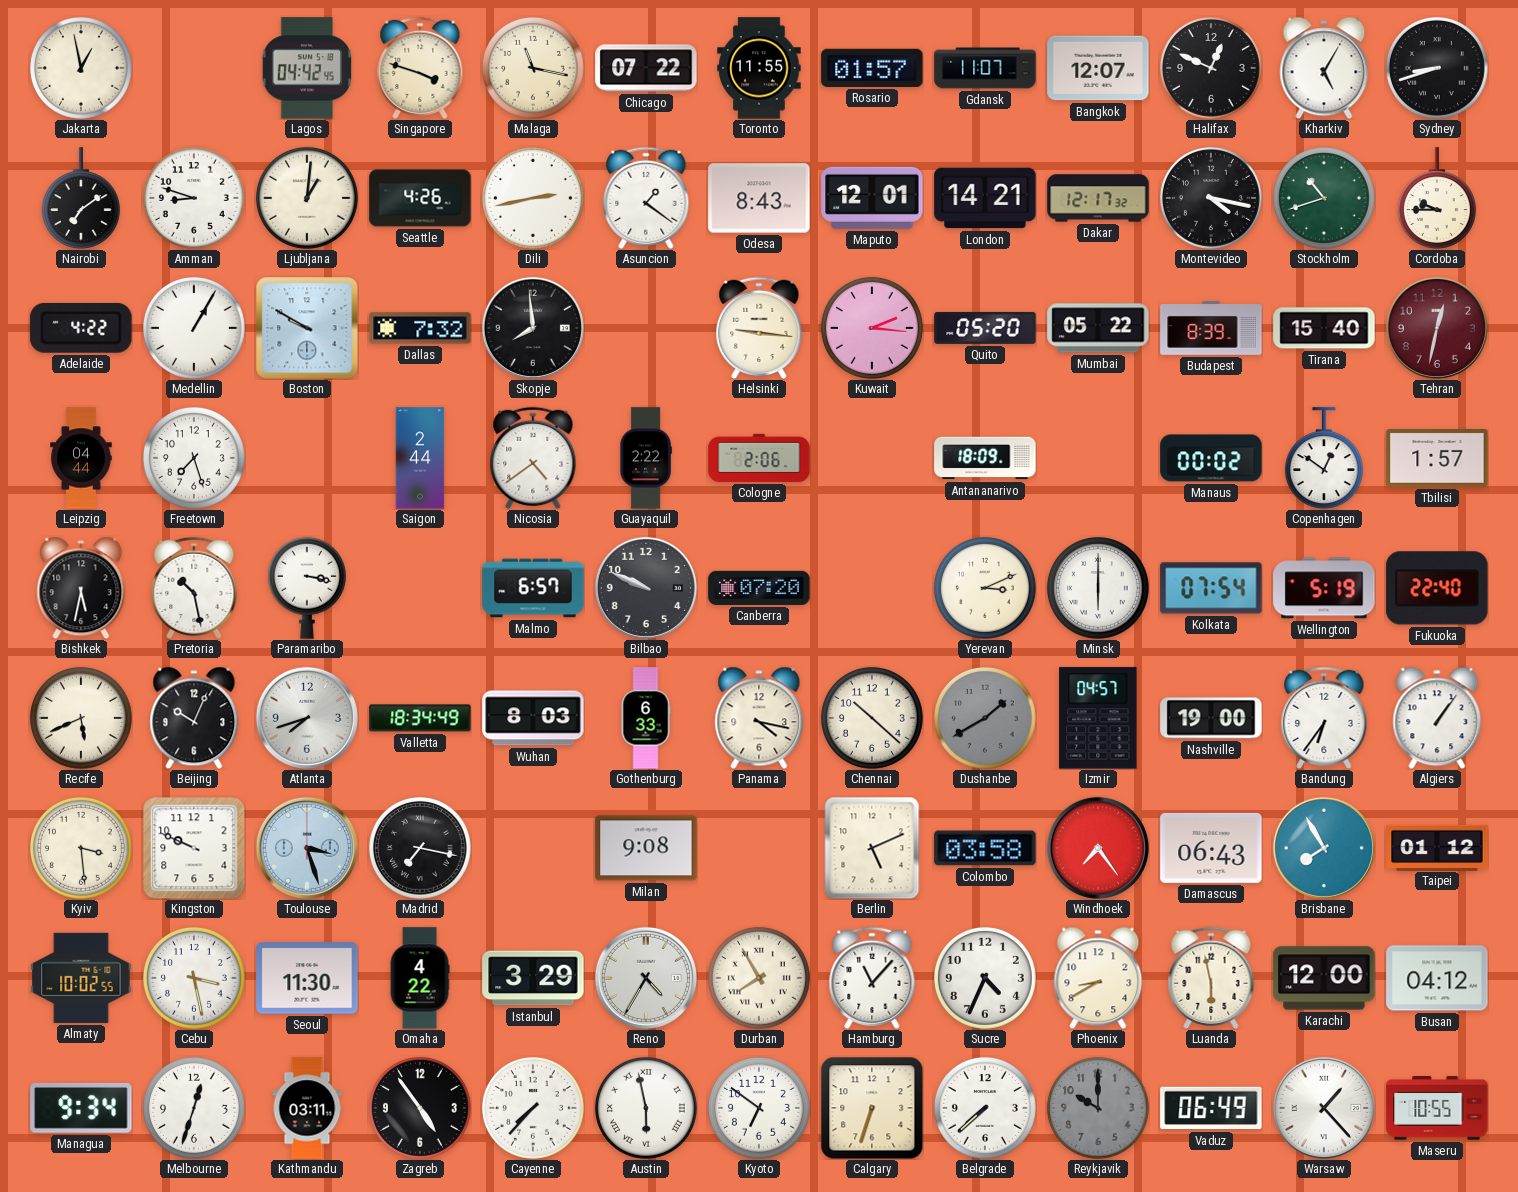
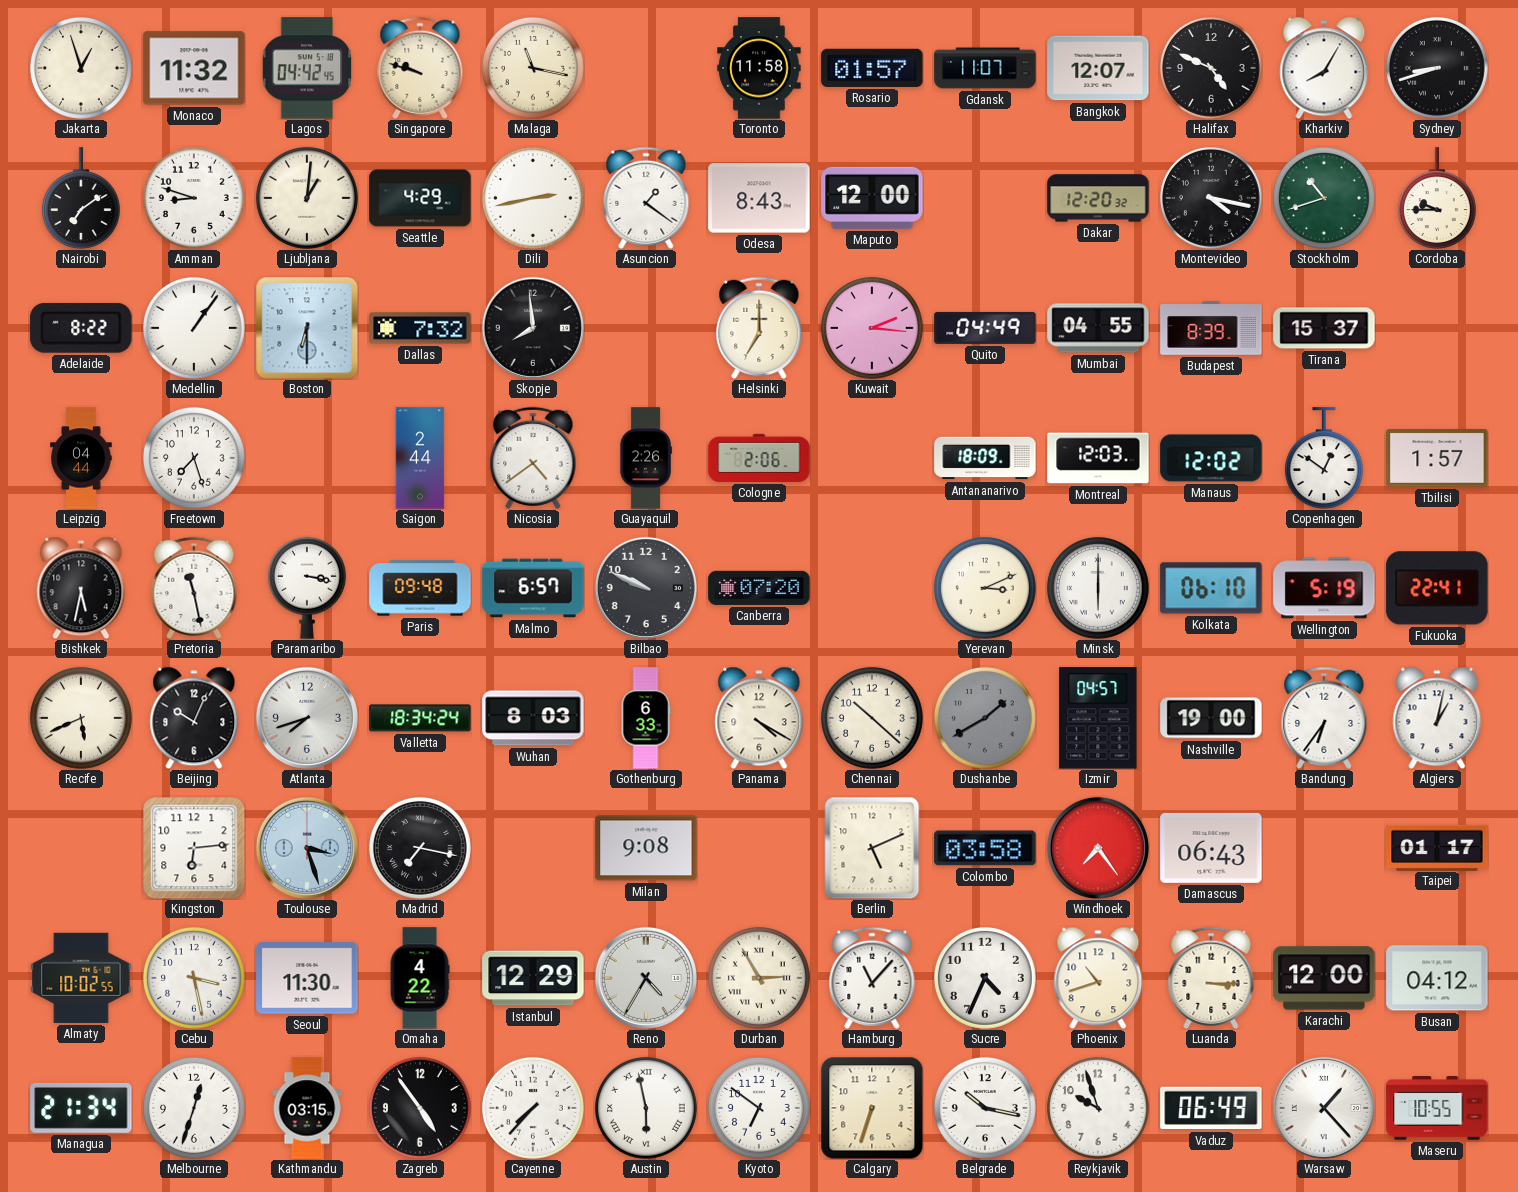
Jakarta: 12:58 -> 12:57
Monaco: none -> 11:32
Singapore: 3:48 -> 9:48
Chicago: 07:22 -> none
Toronto: 11:55 -> 11:58
Halifax: 12:49 -> 4:49
Kharkiv: 5:05 -> 8:05
Seattle: 4:26 -> 4:29
Maputo: 12:01 -> 12:00
London: 14:21 -> none
Dakar: 12:17 -> 12:20
Adelaide: 4:22 -> 8:22
Medellin: 1:05 -> 1:06
Boston: 9:50 -> 6:30
Helsinki: 9:16 -> 7:00
Quito: 05:20 -> 04:49
Mumbai: 05:22 -> 04:55
Tirana: 15:40 -> 15:37
Tehran: 12:32 -> none
Guayaquil: 2:22 -> 2:26
Montreal: none -> 12:03
Manaus: 00:02 -> 12:02
Pretoria: 10:28 -> 11:28
Paris: none -> 09:48
Kolkata: 07:54 -> 06:10
Fukuoka: 22:40 -> 22:41
Valletta: 18:34:49 -> 18:34:24
Panama: 4:17 -> 4:20
Algiers: 1:06 -> 1:02
Kyiv: 3:29 -> none
Kingston: 9:49 -> 6:14
Brisbane: 7:55 -> none
Taipei: 01:12 -> 01:17
Istanbul: 3:29 -> 12:29
Durban: 7:55 -> 2:55
Phoenix: 8:40 -> 10:42
Luanda: 5:58 -> 3:15
Managua: 9:34 -> 21:34
Kathmandu: 03:11 -> 03:15
Belgrade: 7:38 -> 10:17
Reykjavik: 10:00 -> 9:57
Reykjavik dial: grey -> white
